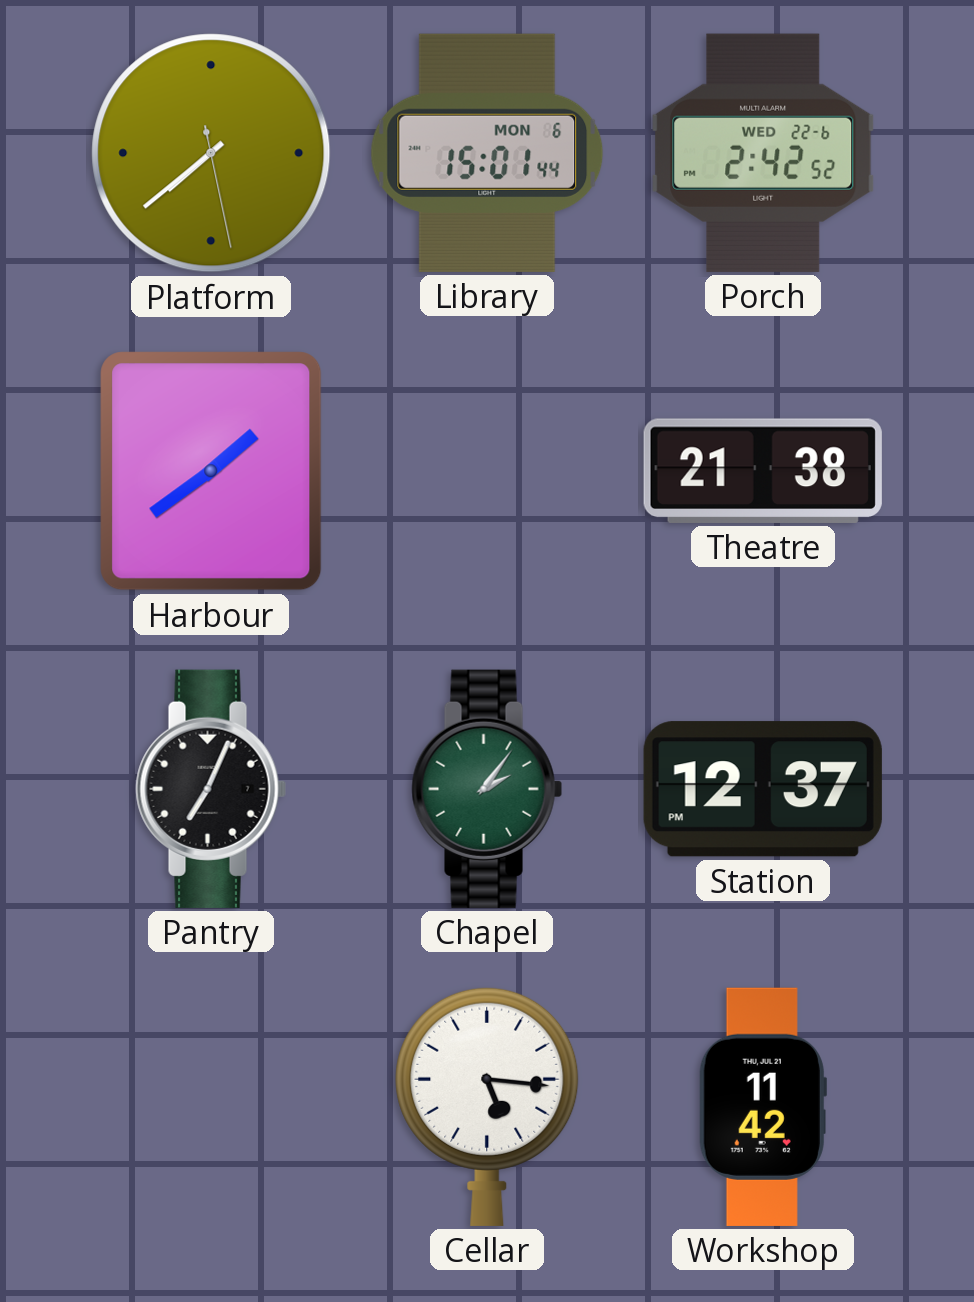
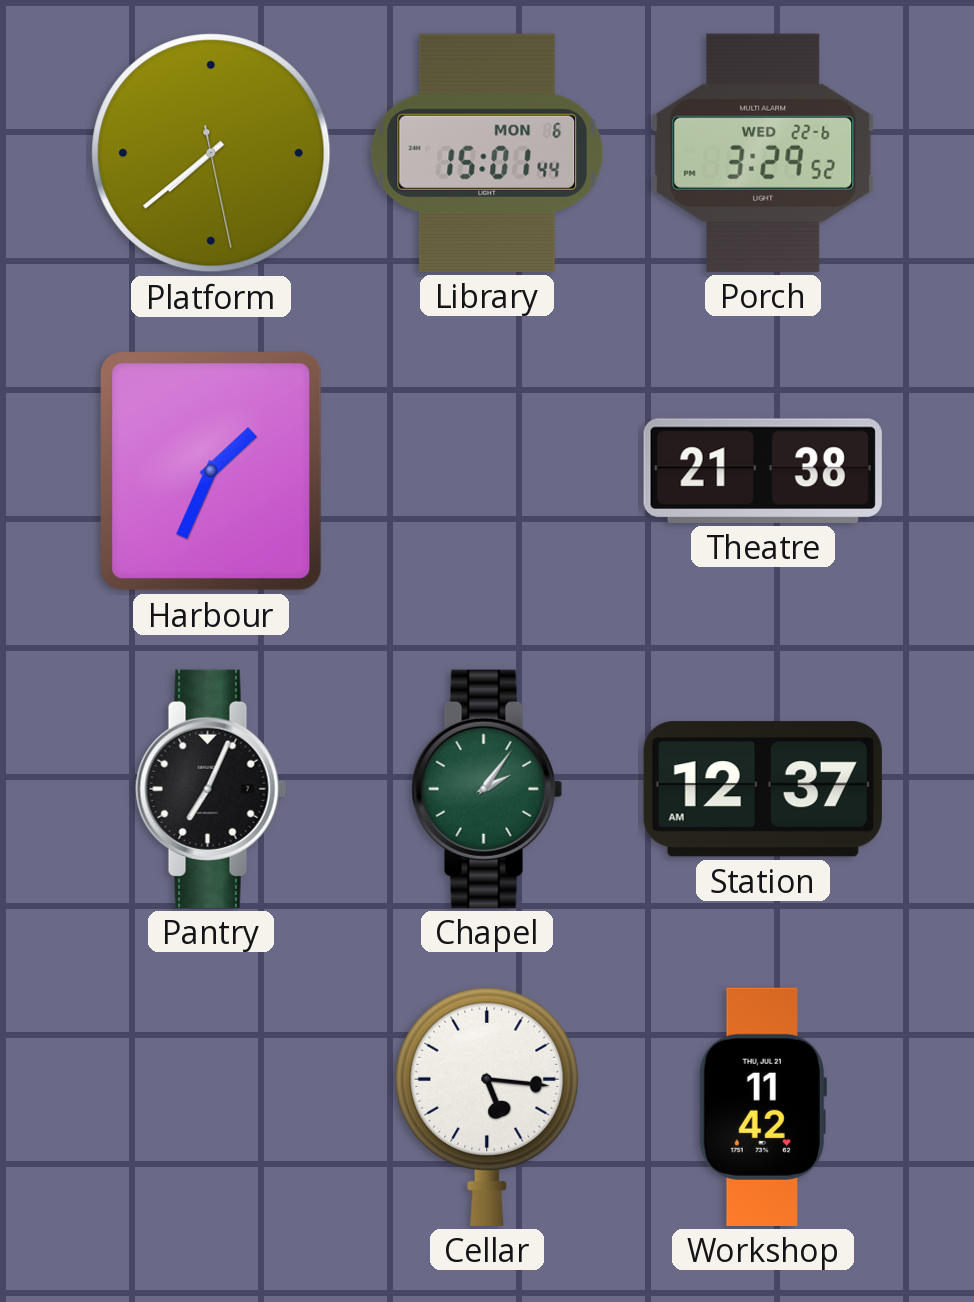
Porch: 2:42 -> 3:29
Harbour: 1:39 -> 1:34
Station: 12:37 PM -> 12:37 AM
